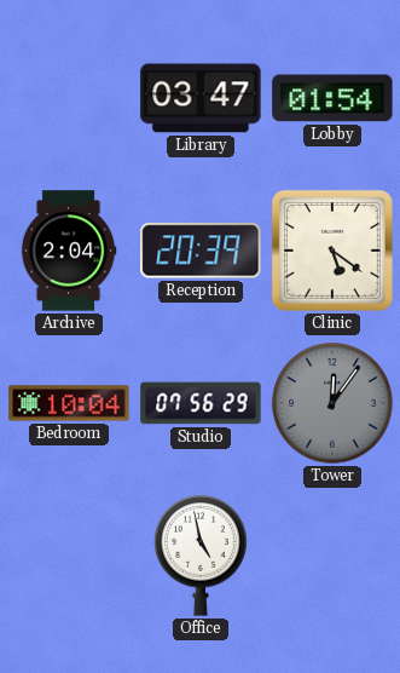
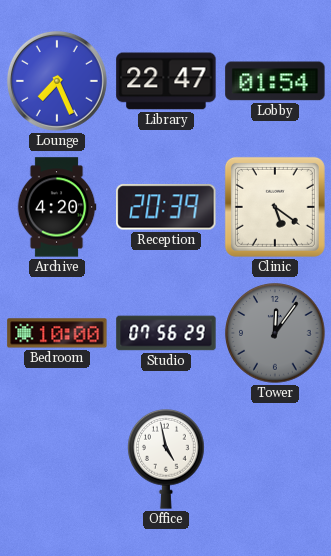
Lounge: none -> 7:26
Library: 03:47 -> 22:47
Archive: 2:04 -> 4:20
Bedroom: 10:04 -> 10:00
